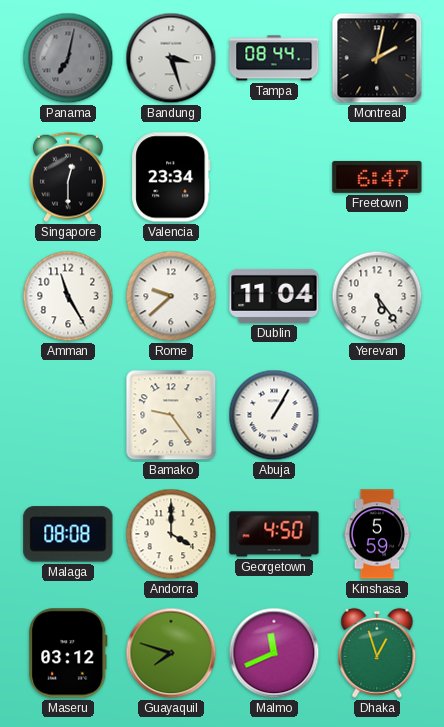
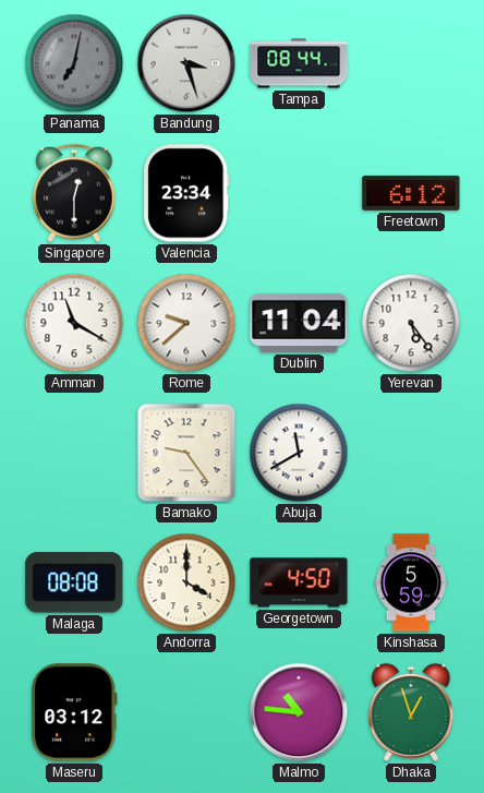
Montreal: 2:02 -> none
Freetown: 6:47 -> 6:12
Amman: 11:25 -> 11:20
Abuja: 1:05 -> 11:40
Guayaquil: 7:48 -> none
Malmo: 11:41 -> 10:46
